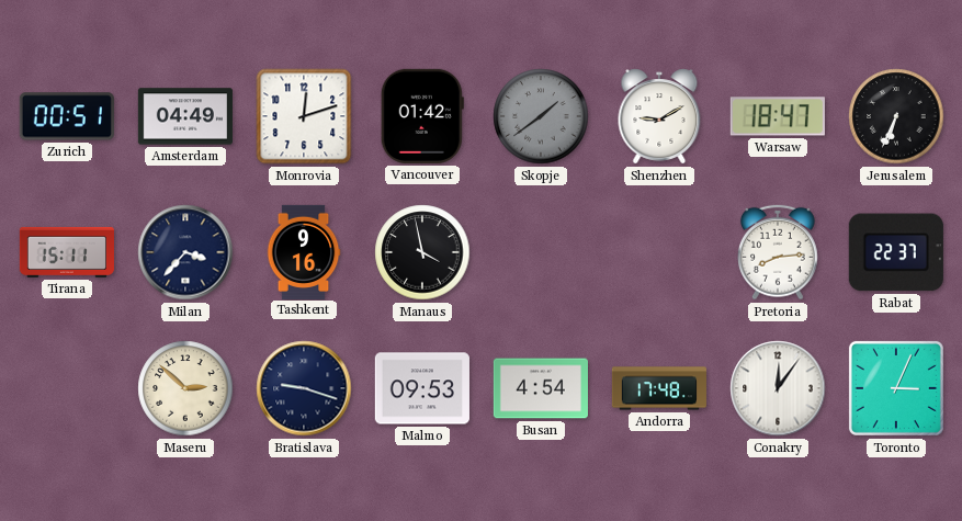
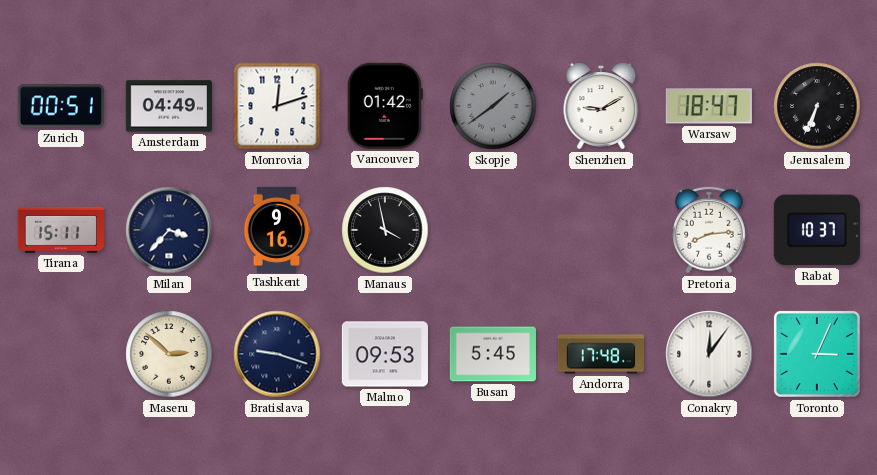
Rabat: 22:37 -> 10:37
Busan: 4:54 -> 5:45
